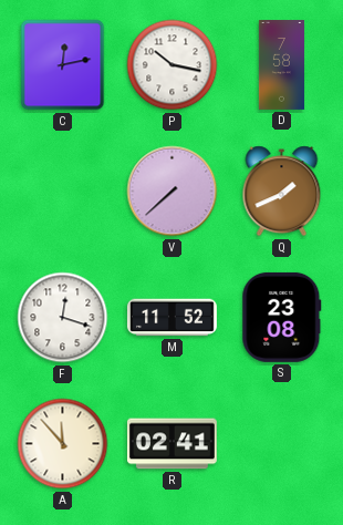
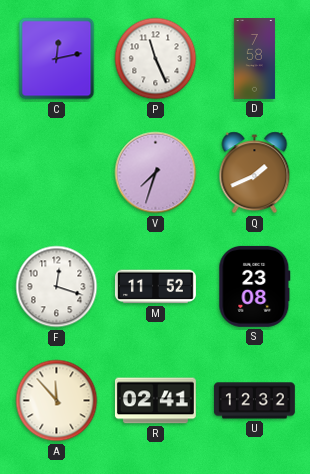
P: 10:17 -> 11:26
V: 7:38 -> 7:33
U: none -> 12:32
